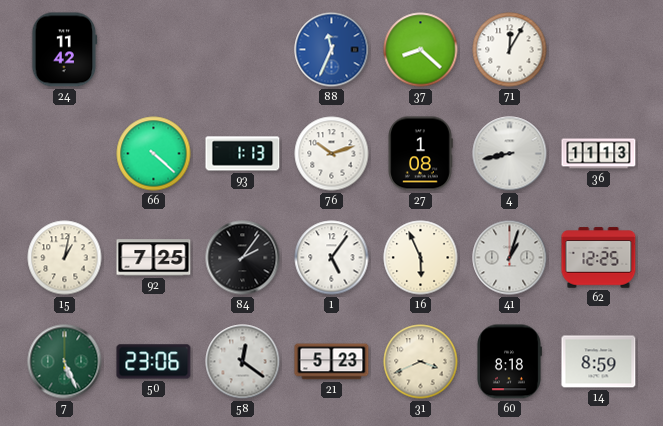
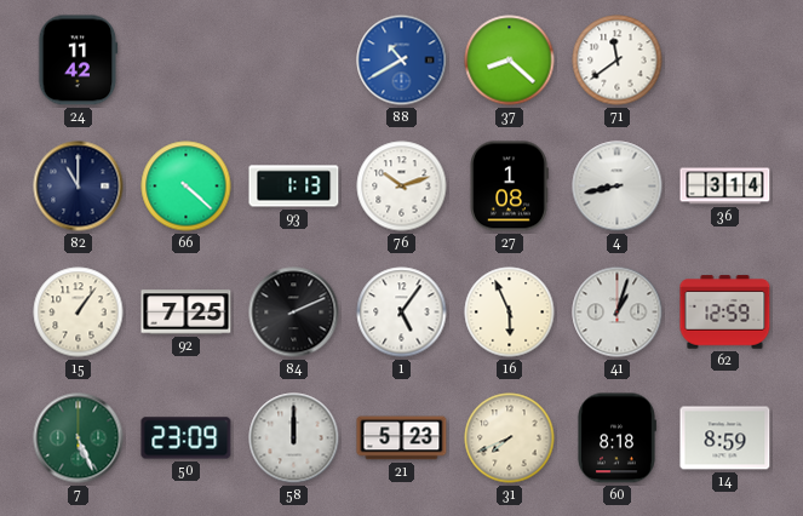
88: 11:34 -> 10:40
71: 12:05 -> 11:39
82: none -> 11:00
36: 11:13 -> 3:14
15: 1:02 -> 1:06
84: 2:06 -> 2:11
62: 12:25 -> 12:59
50: 23:06 -> 23:09
58: 12:21 -> 12:00
31: 3:41 -> 7:41
